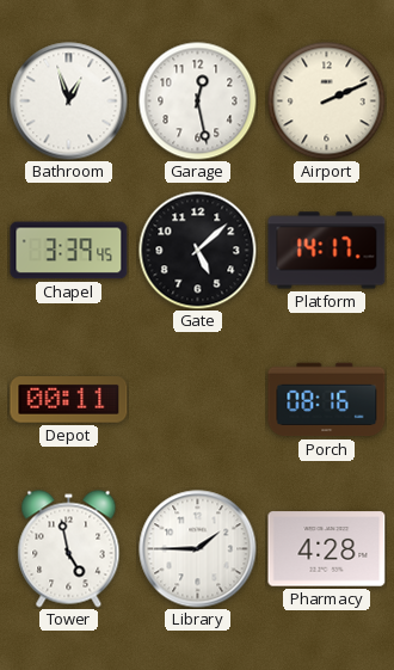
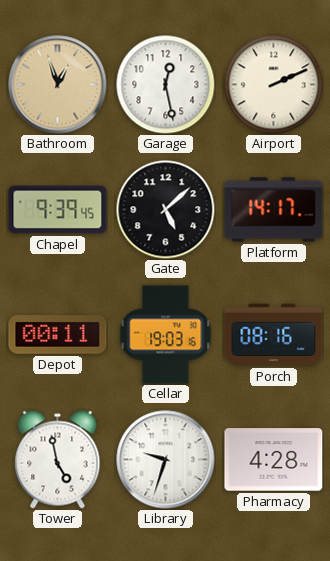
Bathroom dial: white -> champagne
Chapel: 3:39 -> 9:39
Cellar: none -> 19:03
Library: 1:45 -> 9:33
